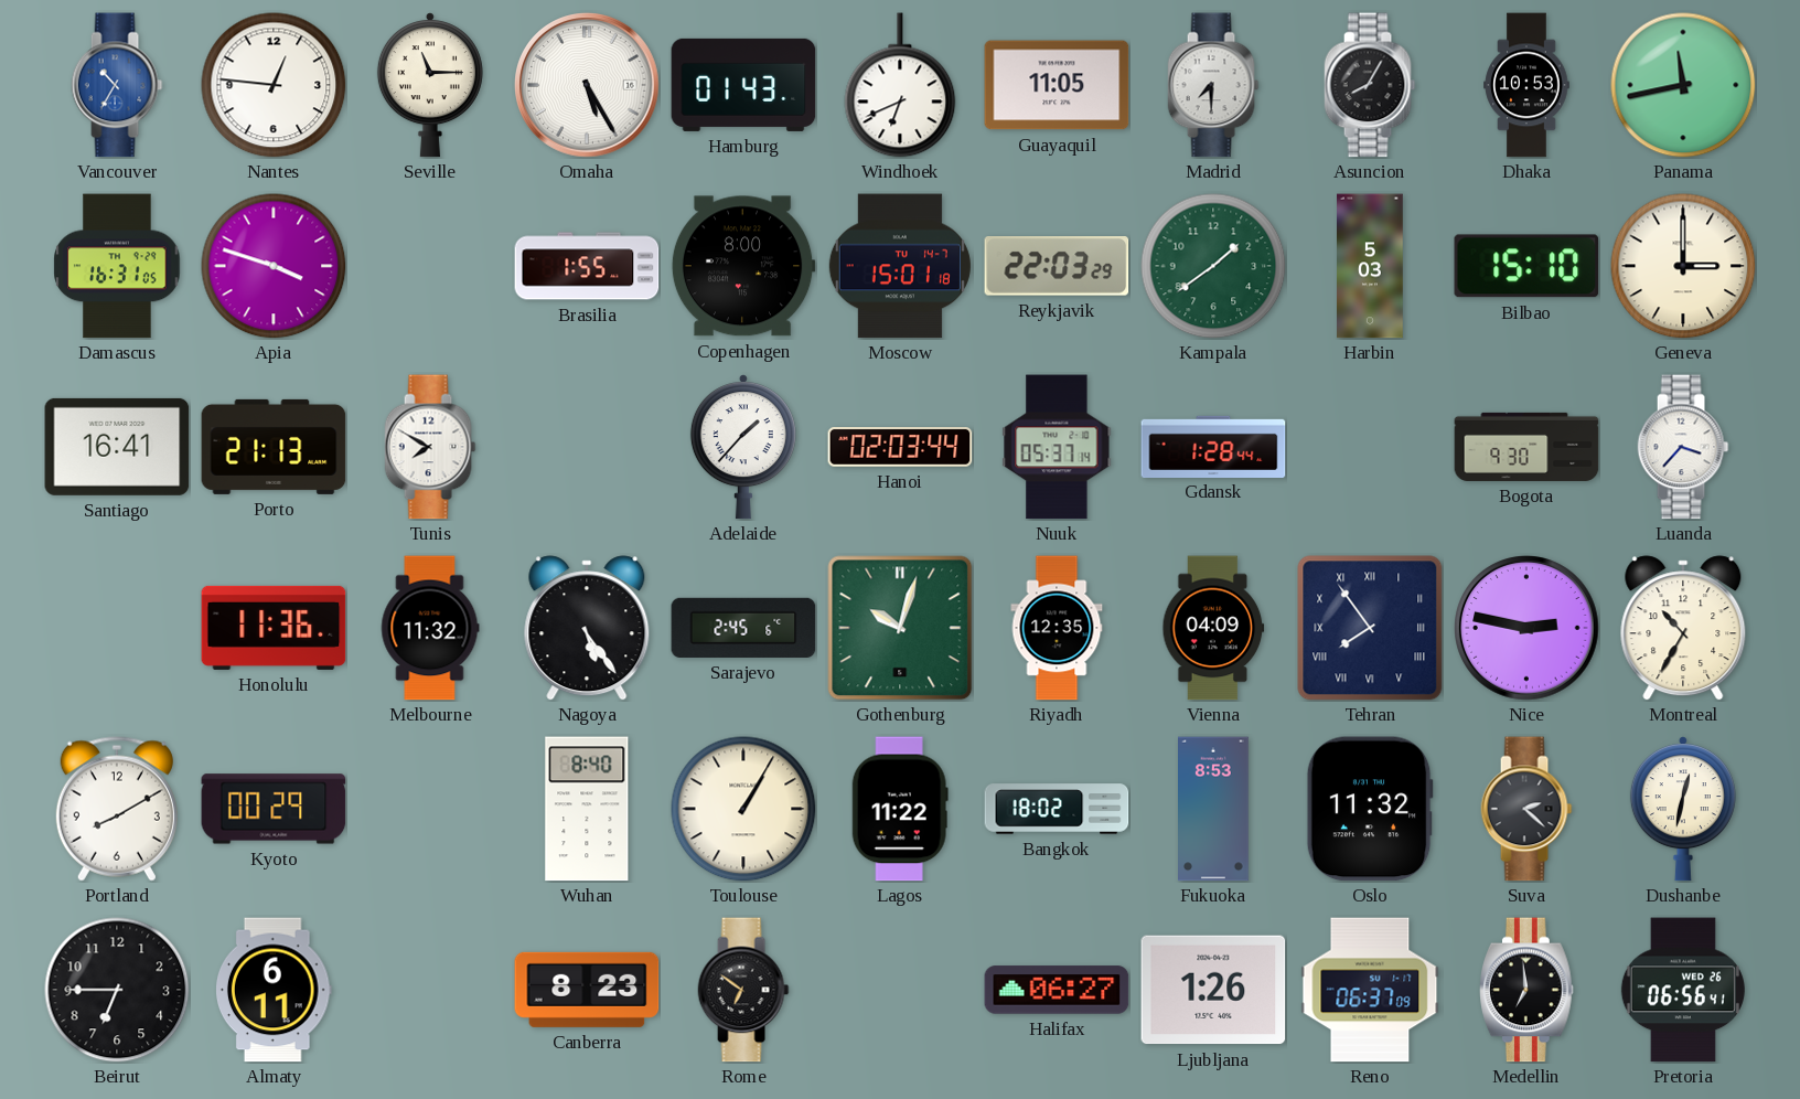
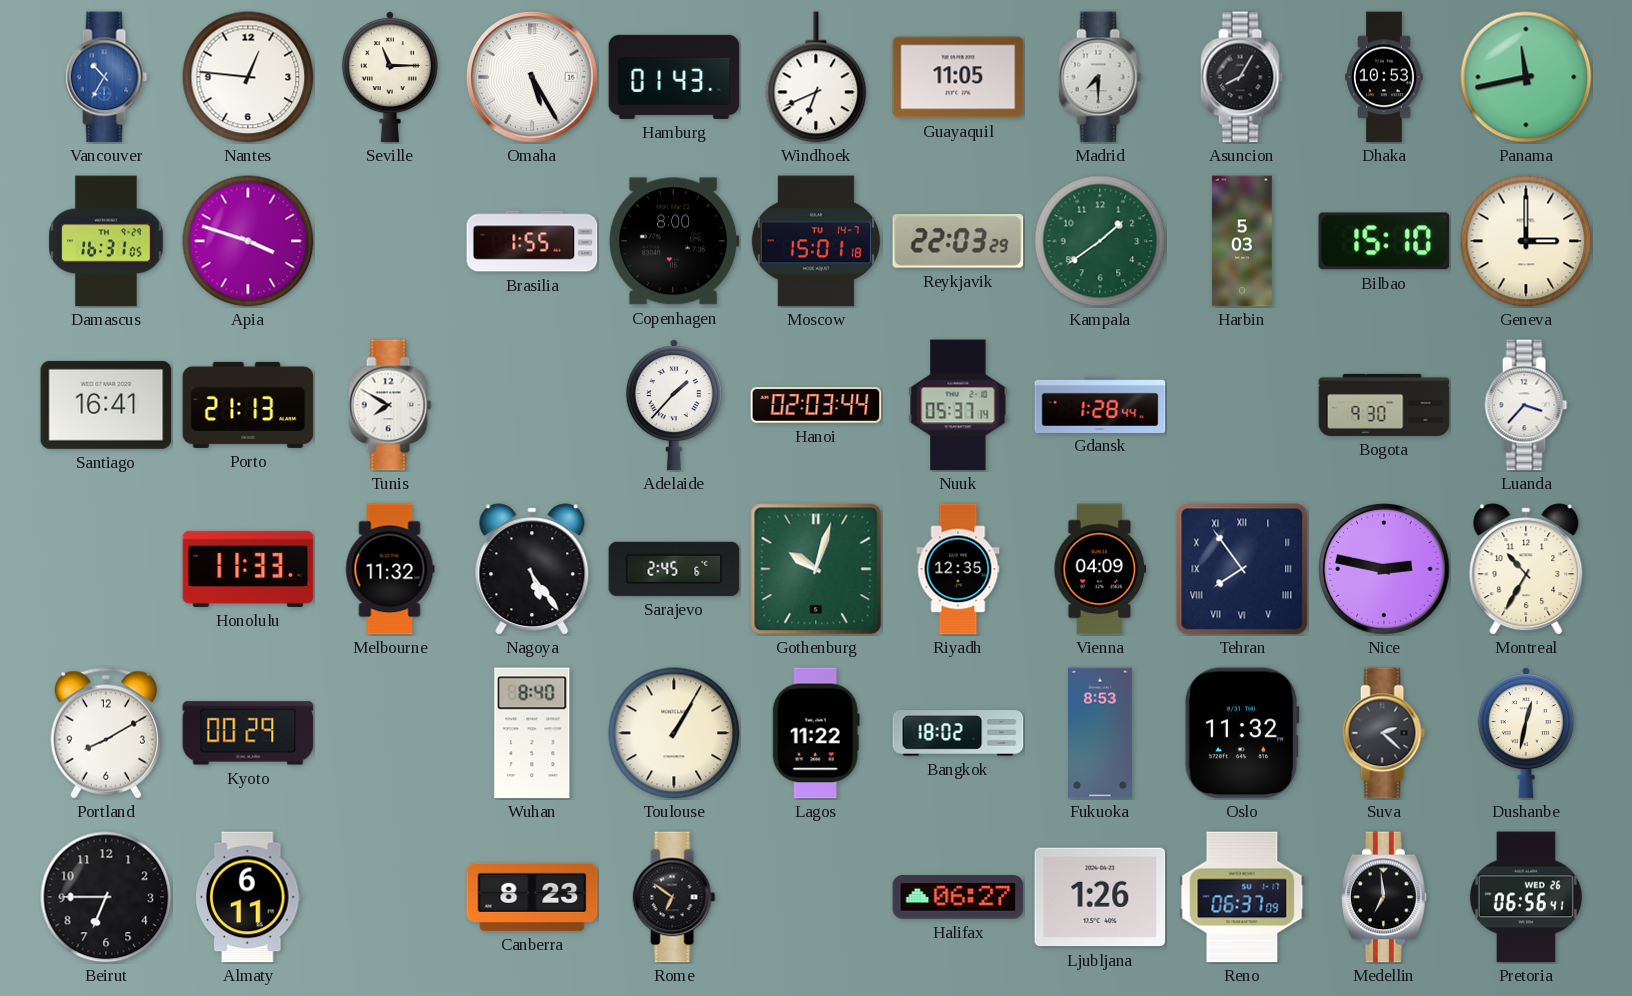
Honolulu: 11:36 -> 11:33
